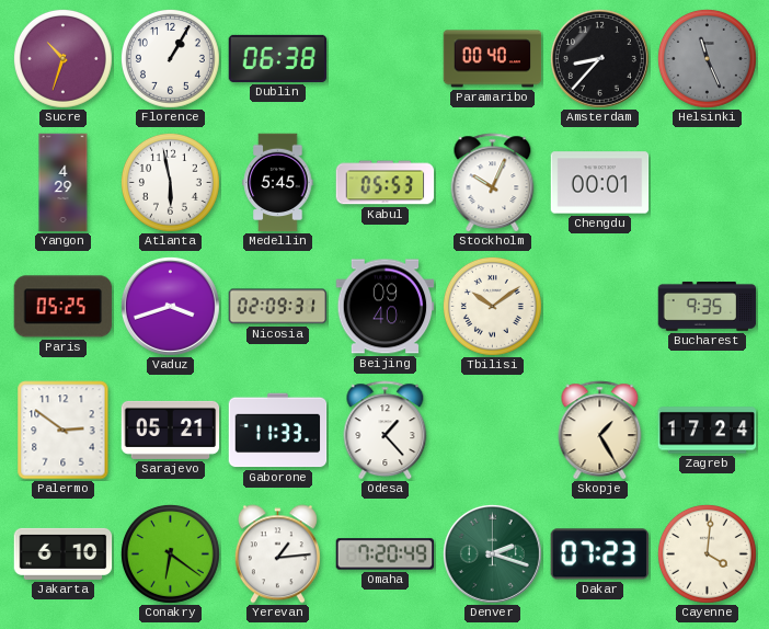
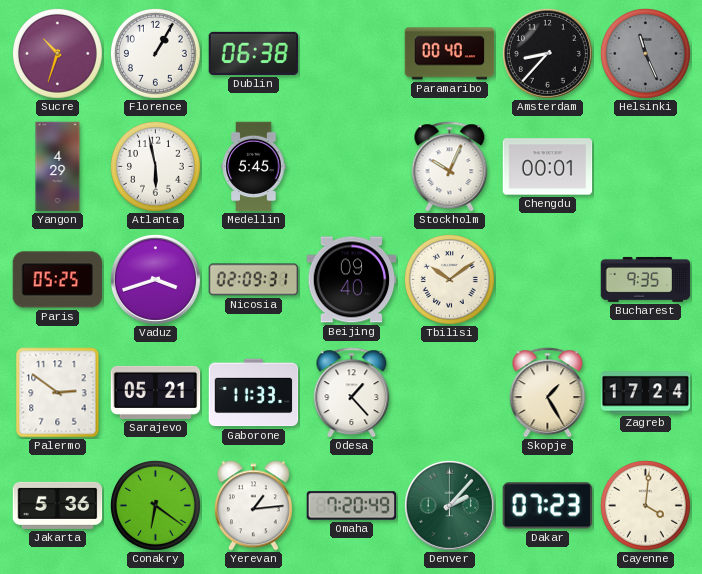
Kabul: 05:53 -> none
Jakarta: 6:10 -> 5:36
Denver: 2:18 -> 2:07
